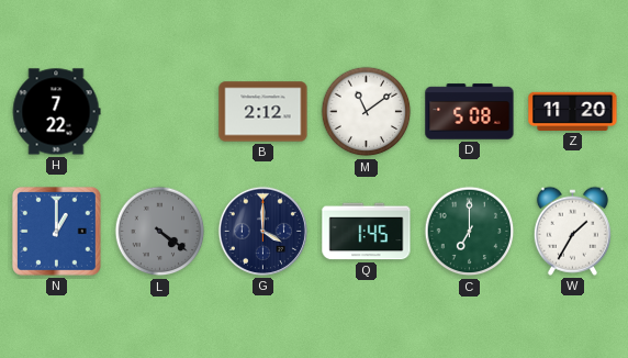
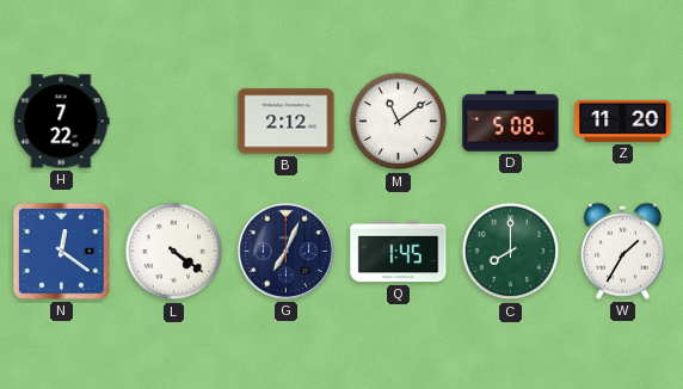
N: 1:00 -> 12:21
L dial: grey -> white
G: 4:00 -> 7:04
C: 7:00 -> 8:00
